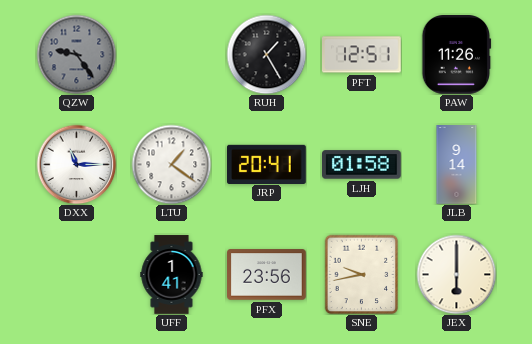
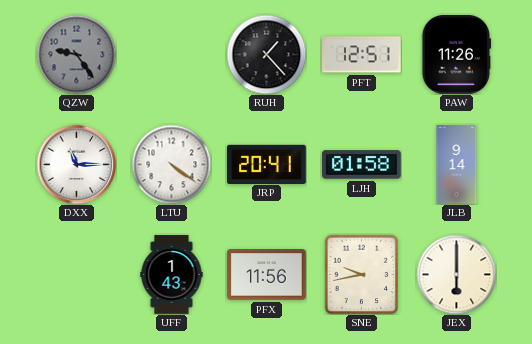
RUH: 1:25 -> 1:23
LTU: 1:21 -> 4:21
UFF: 1:41 -> 1:43
PFX: 23:56 -> 11:56
